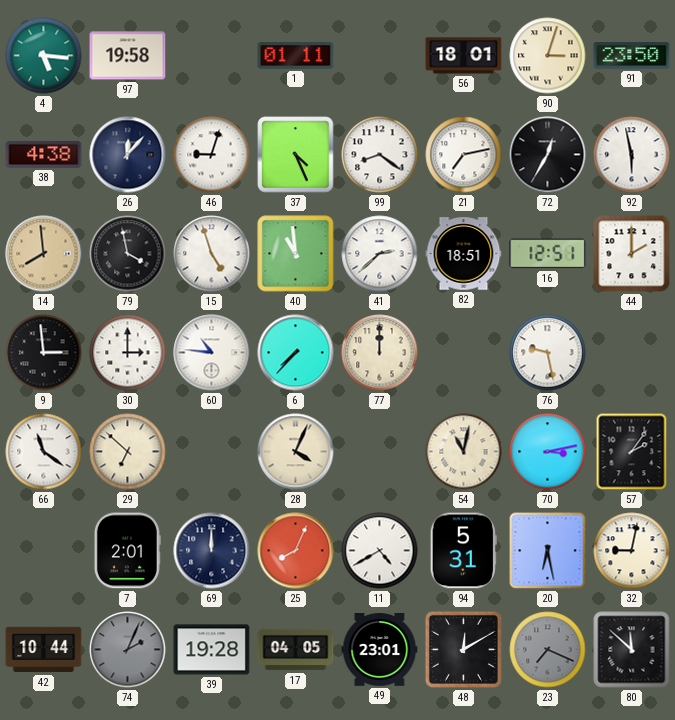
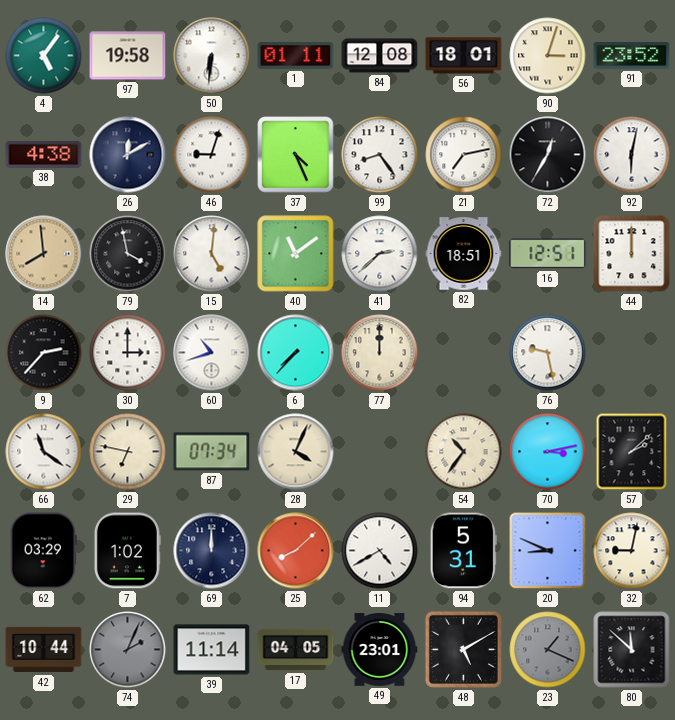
4: 5:16 -> 5:06
50: none -> 6:31
84: none -> 12:08
91: 23:50 -> 23:52
26: 12:07 -> 12:10
99: 8:21 -> 8:24
92: 5:58 -> 6:02
15: 4:57 -> 5:01
40: 10:59 -> 11:09
44: 2:00 -> 12:00
9: 2:59 -> 2:37
60: 10:46 -> 10:42
29: 6:52 -> 6:47
87: none -> 07:34
54: 11:02 -> 10:36
57: 2:06 -> 2:08
62: none -> 03:29
7: 2:01 -> 1:02
25: 8:04 -> 8:08
20: 6:28 -> 8:49
39: 19:28 -> 11:14
48: 12:10 -> 5:10
23: 7:19 -> 1:19
